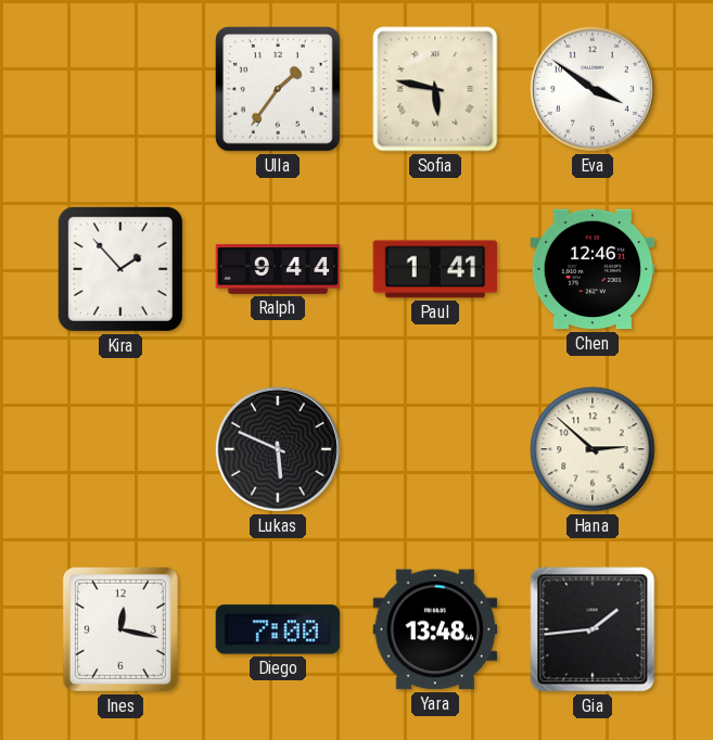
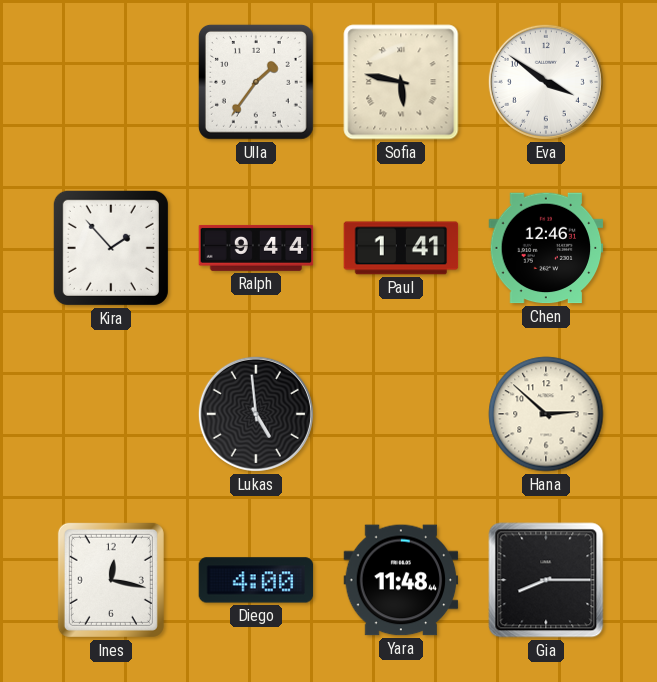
Lukas: 5:49 -> 4:59
Diego: 7:00 -> 4:00
Yara: 13:48 -> 11:48
Gia: 1:44 -> 8:15
